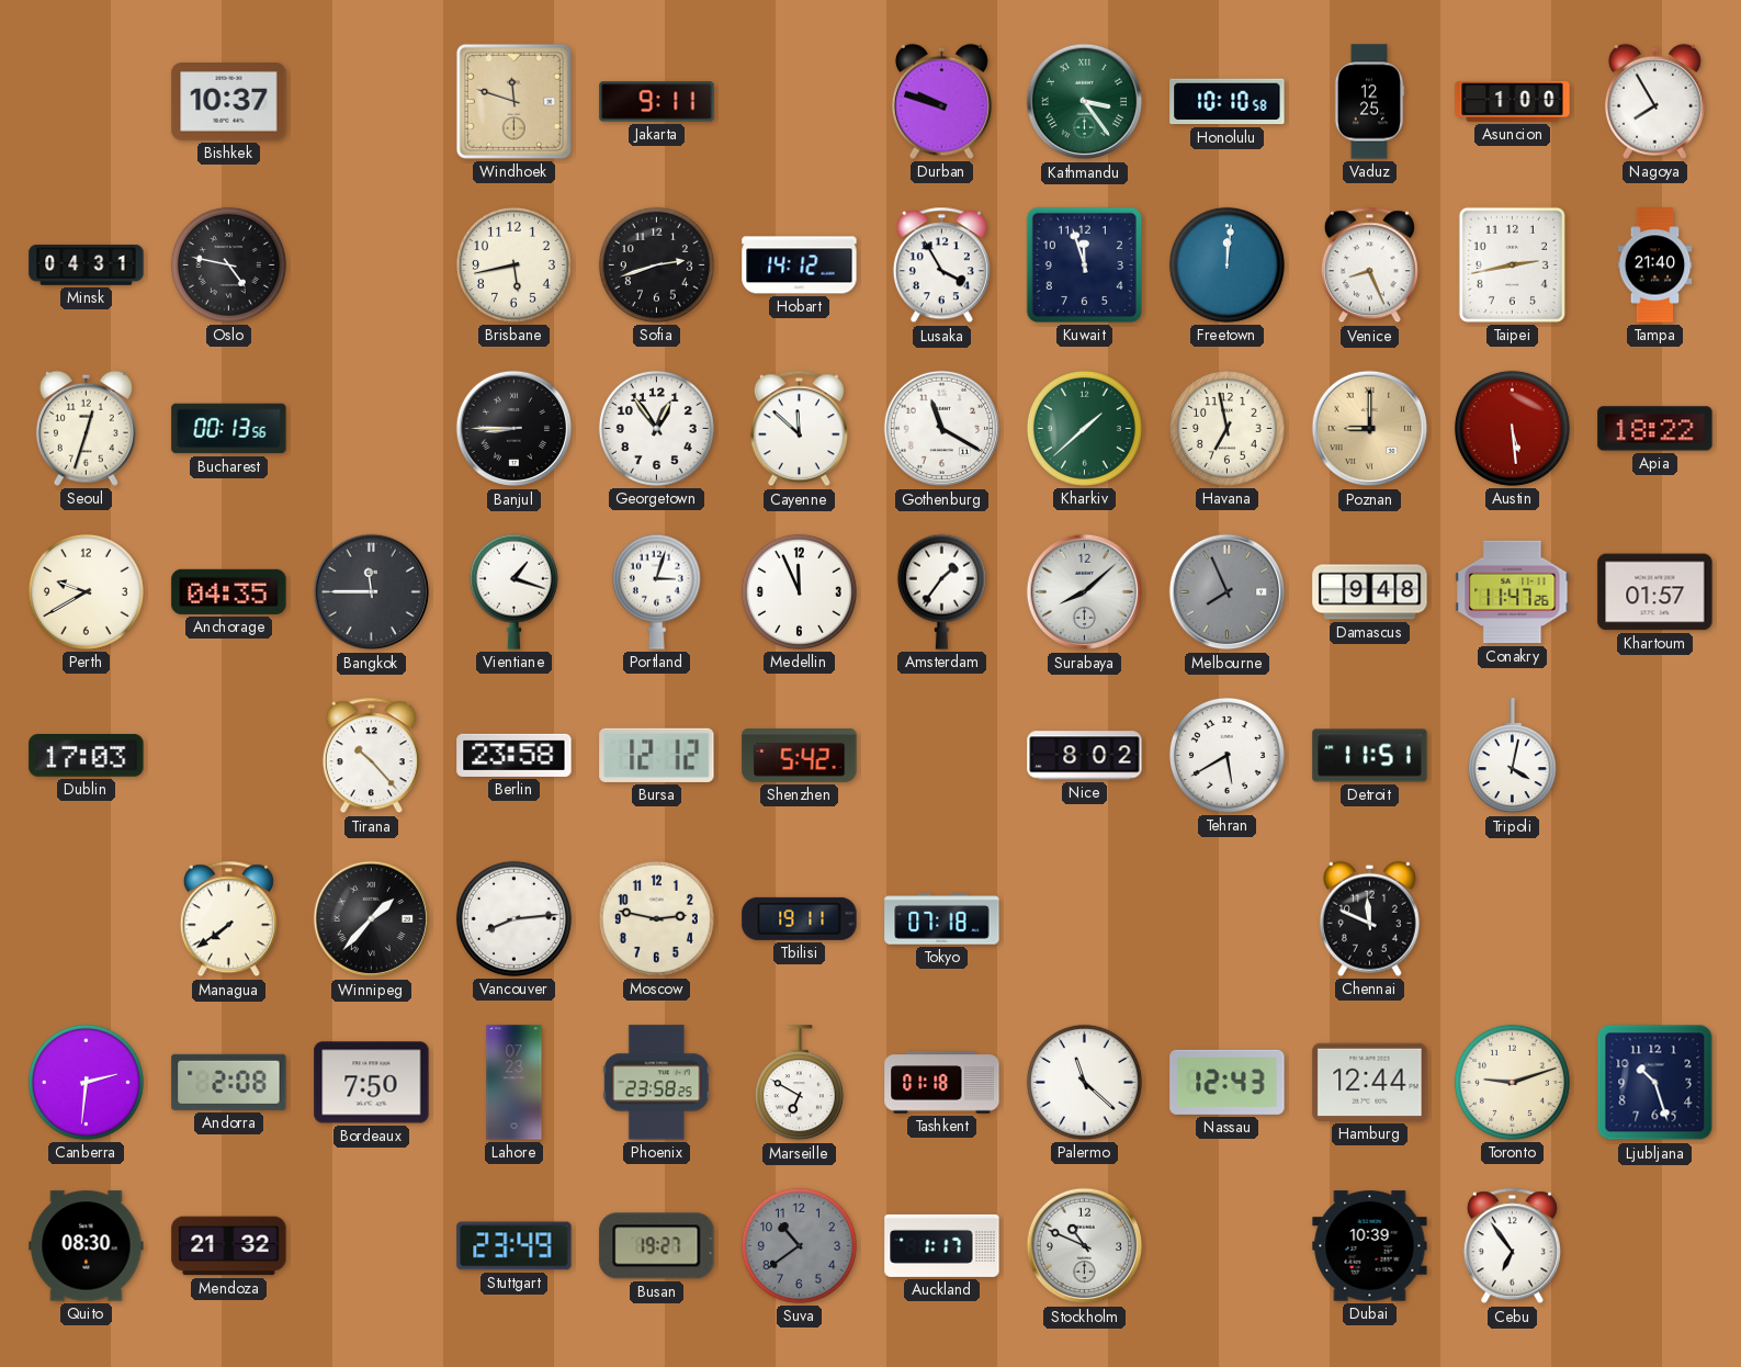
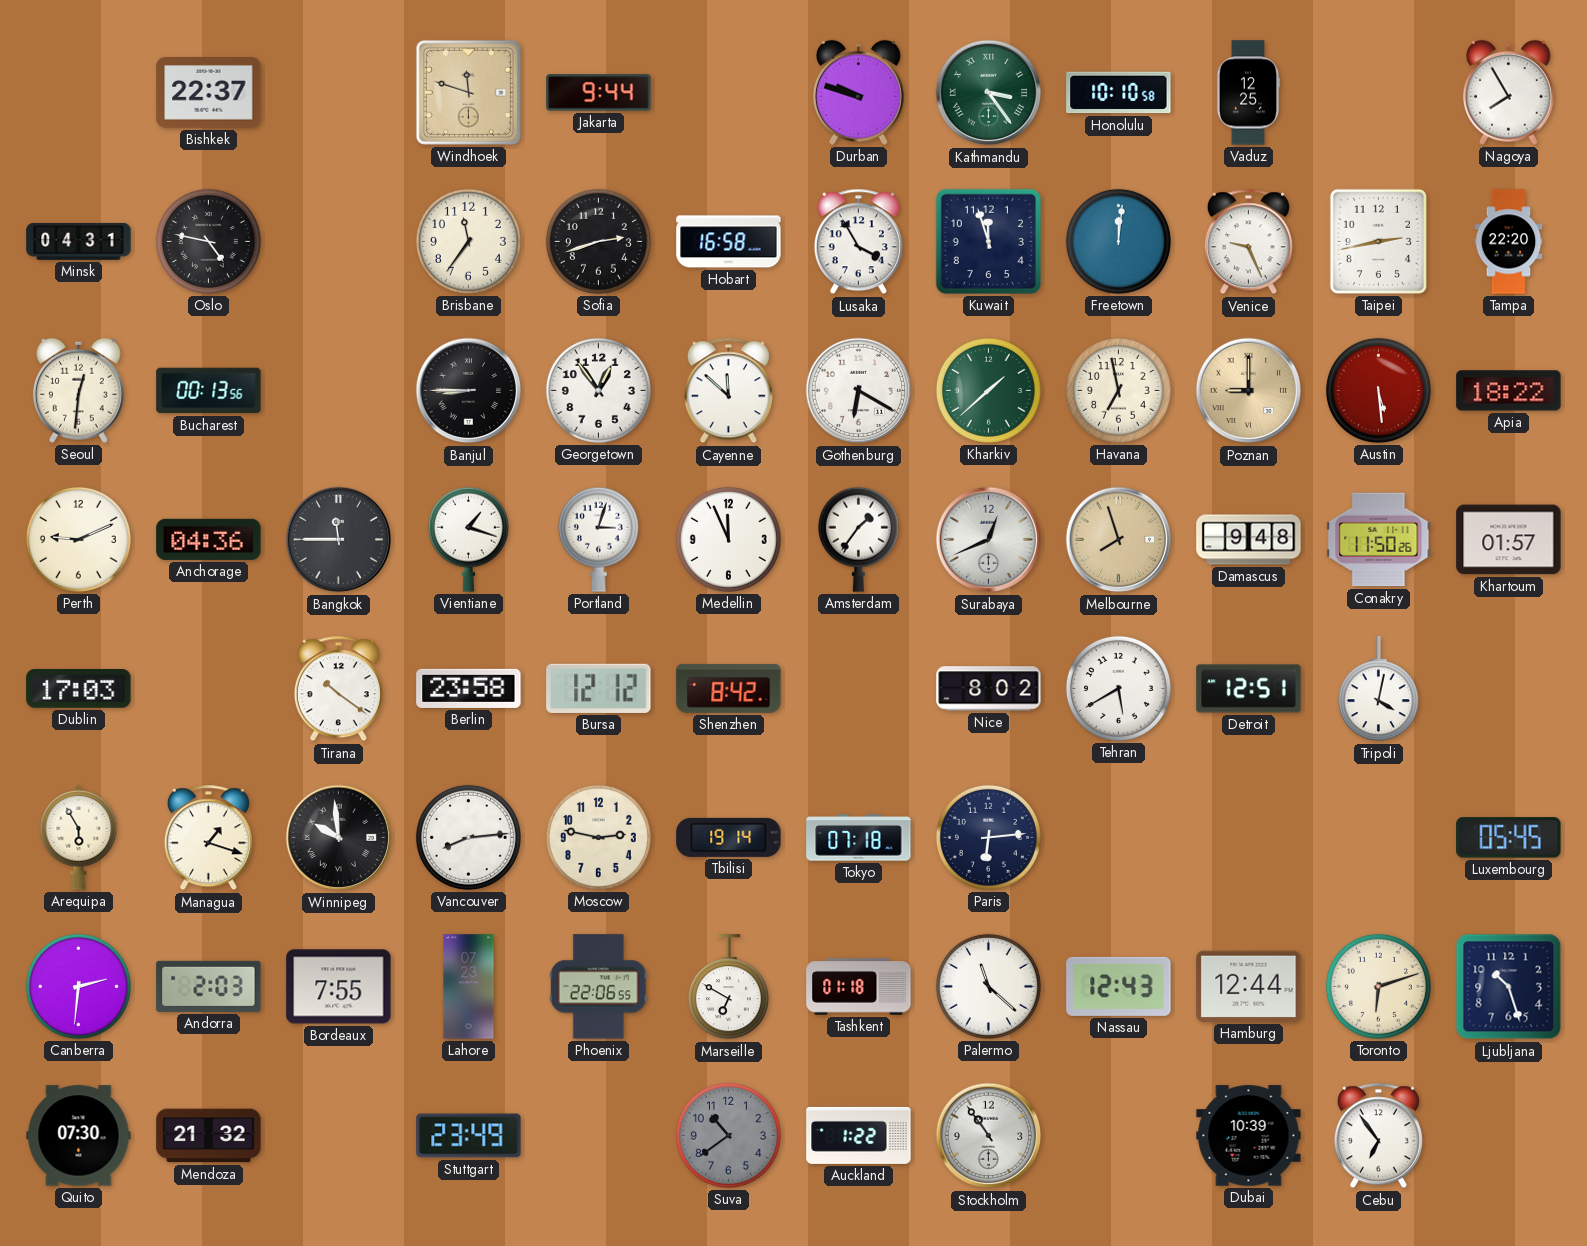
Bishkek: 10:37 -> 22:37
Jakarta: 9:11 -> 9:44
Asuncion: 1:00 -> none
Brisbane: 5:43 -> 11:36
Hobart: 14:12 -> 16:58
Venice: 8:26 -> 9:26
Tampa: 21:40 -> 22:20
Seoul: 12:33 -> 12:31
Gothenburg: 11:20 -> 6:20
Perth: 9:40 -> 9:11
Anchorage: 04:35 -> 04:36
Surabaya: 8:08 -> 12:41
Melbourne: 7:56 -> 7:57
Melbourne dial: grey -> champagne
Conakry: 11:47 -> 11:50
Tirana: 10:23 -> 10:21
Shenzhen: 5:42 -> 8:42
Detroit: 11:51 -> 12:51
Arequipa: none -> 5:55
Managua: 7:39 -> 1:18
Winnipeg: 1:37 -> 9:59
Tbilisi: 19:11 -> 19:14
Paris: none -> 6:14
Chennai: 11:49 -> none
Luxembourg: none -> 05:45
Andorra: 2:08 -> 2:03
Bordeaux: 7:50 -> 7:55
Phoenix: 23:58 -> 22:06
Toronto: 9:12 -> 6:12
Quito: 08:30 -> 07:30
Busan: 19:27 -> none
Auckland: 1:17 -> 1:22
Stockholm: 10:49 -> 10:54
